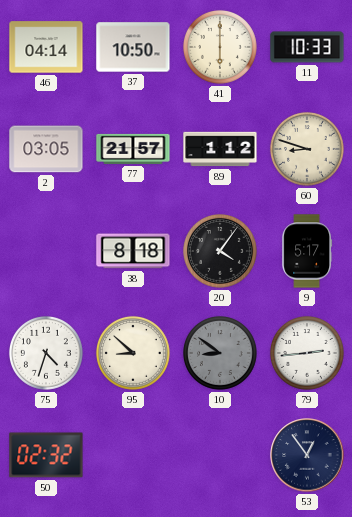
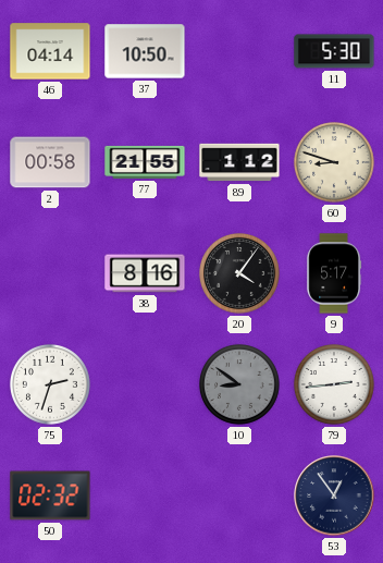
41: 6:00 -> none
11: 10:33 -> 5:30
2: 03:05 -> 00:58
77: 21:57 -> 21:55
38: 8:18 -> 8:16
75: 4:33 -> 2:33
95: 8:52 -> none
